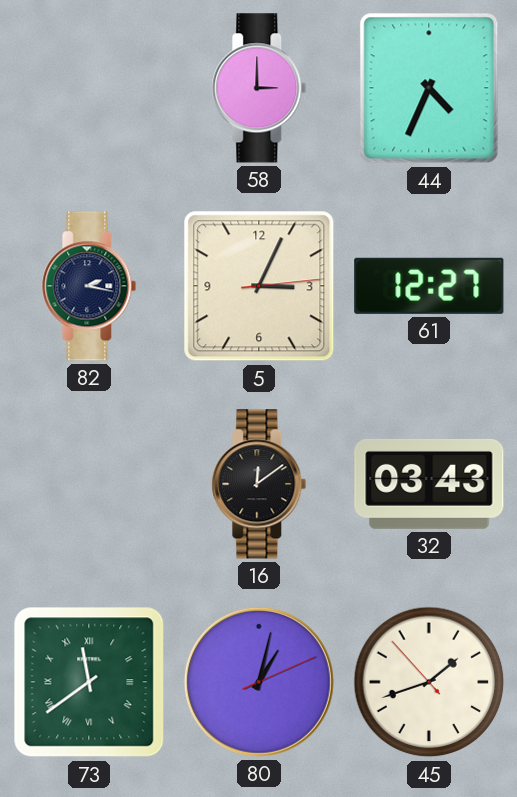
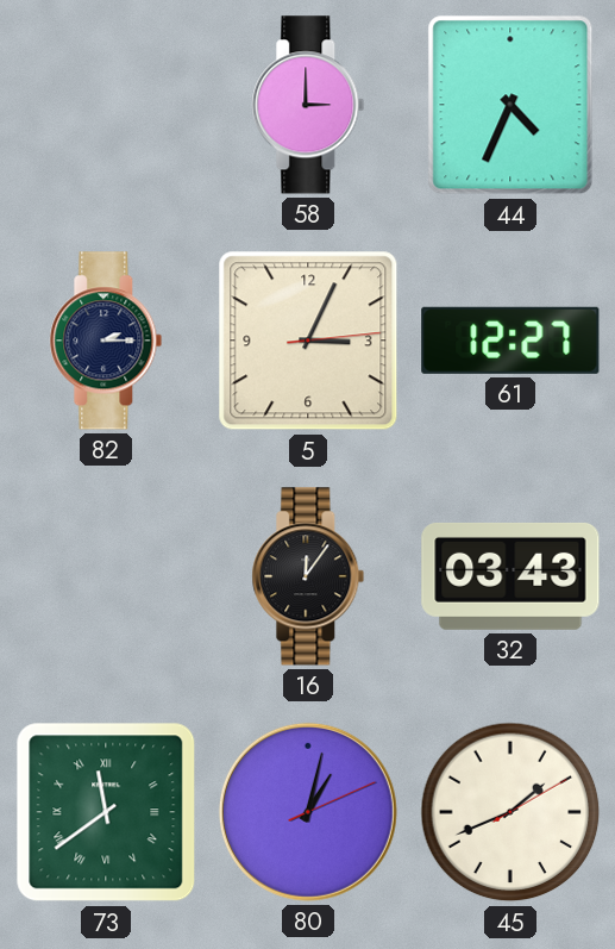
82: 2:17 -> 2:15
16: 12:09 -> 12:06
45: 1:41:53 -> 1:41:10
